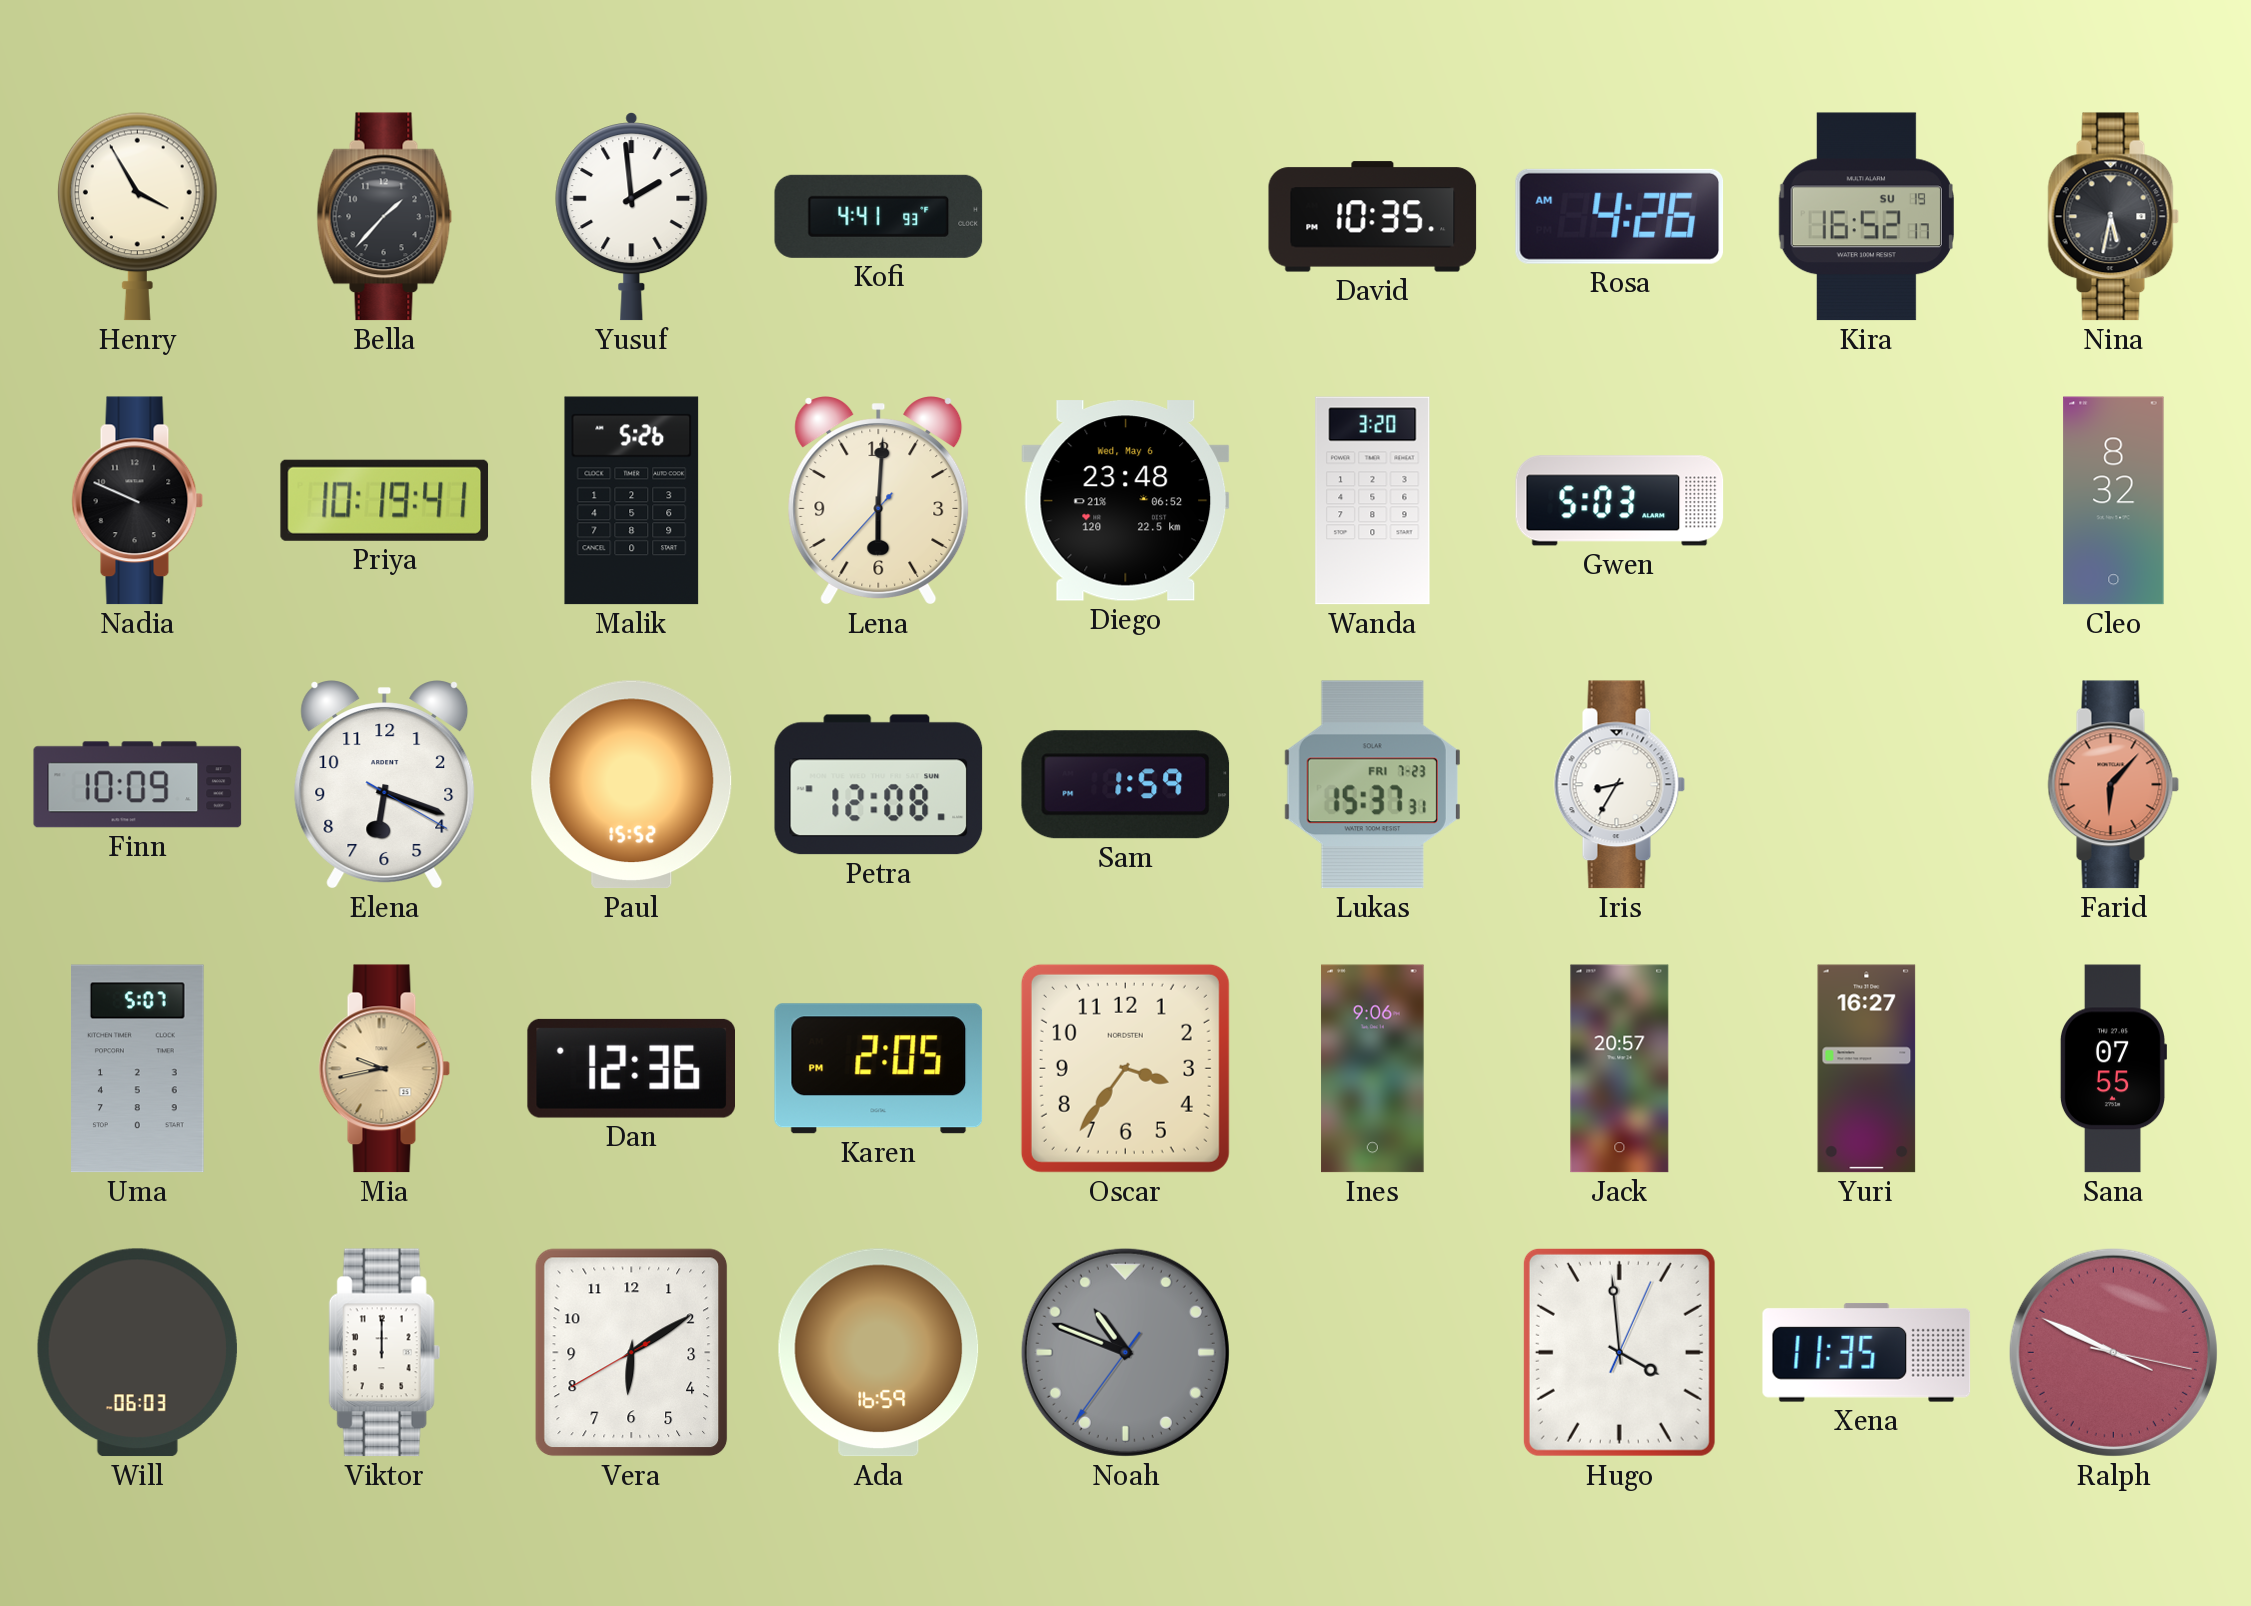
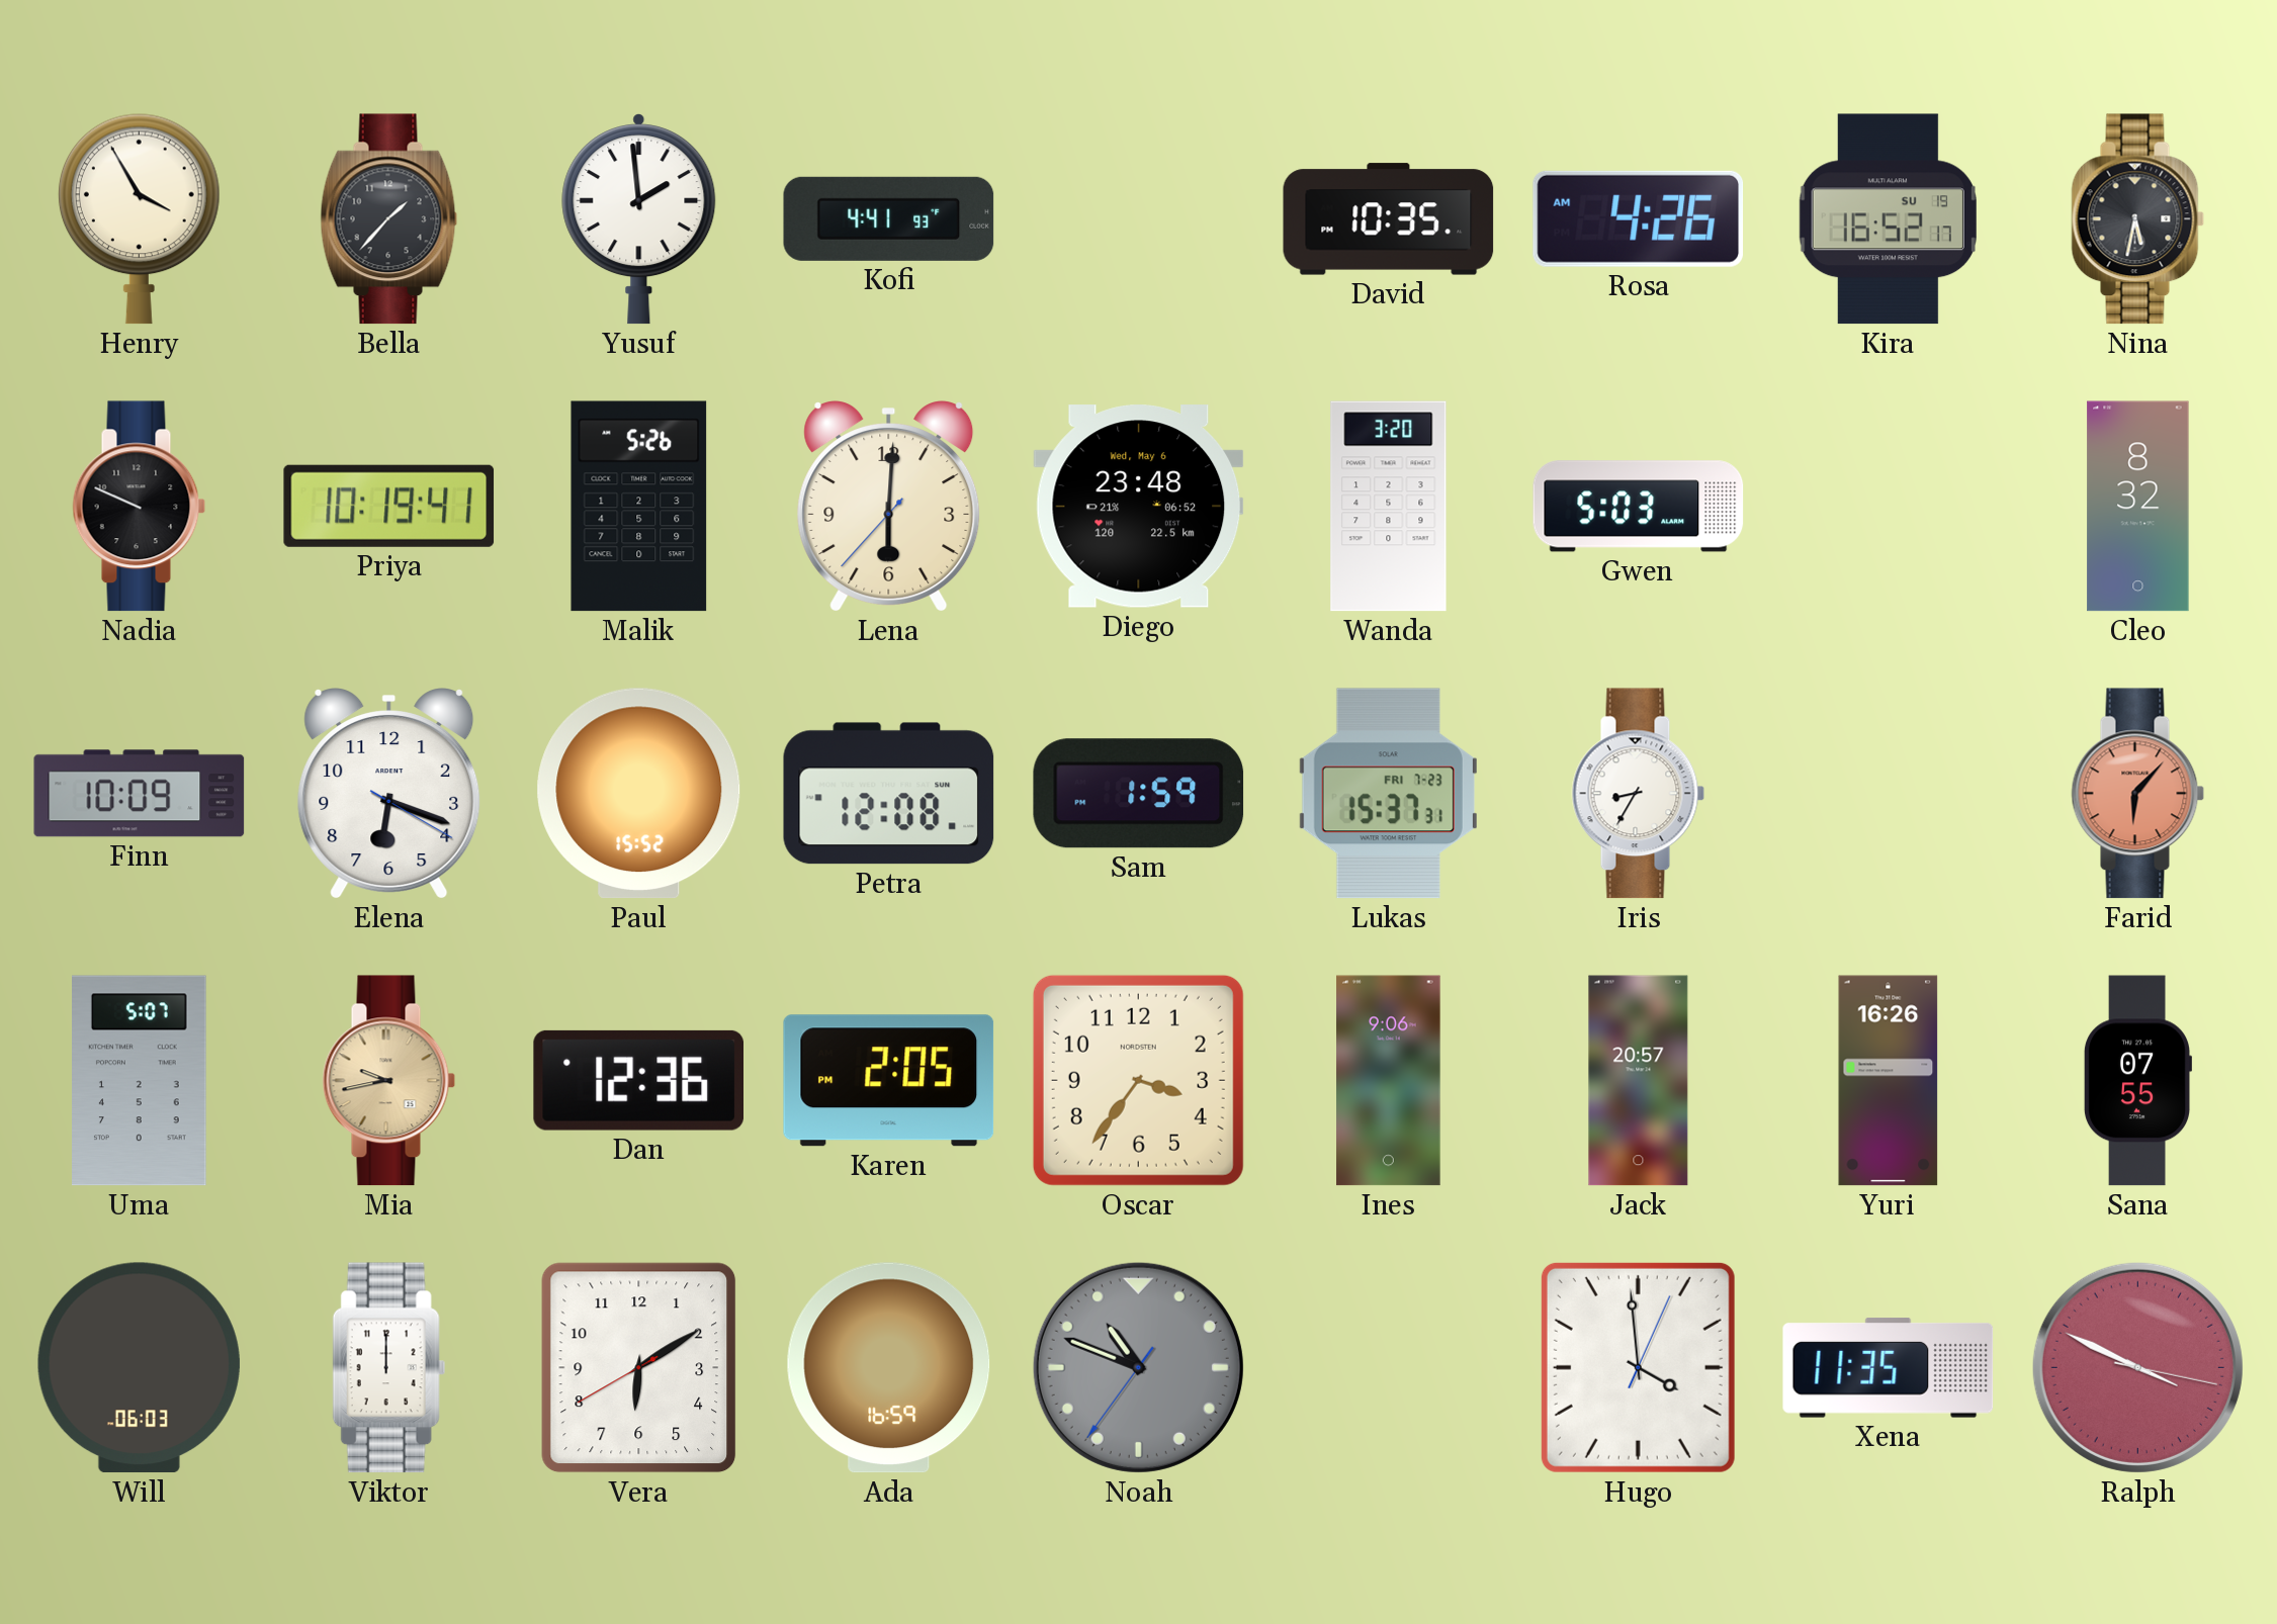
Yuri: 16:27 -> 16:26
